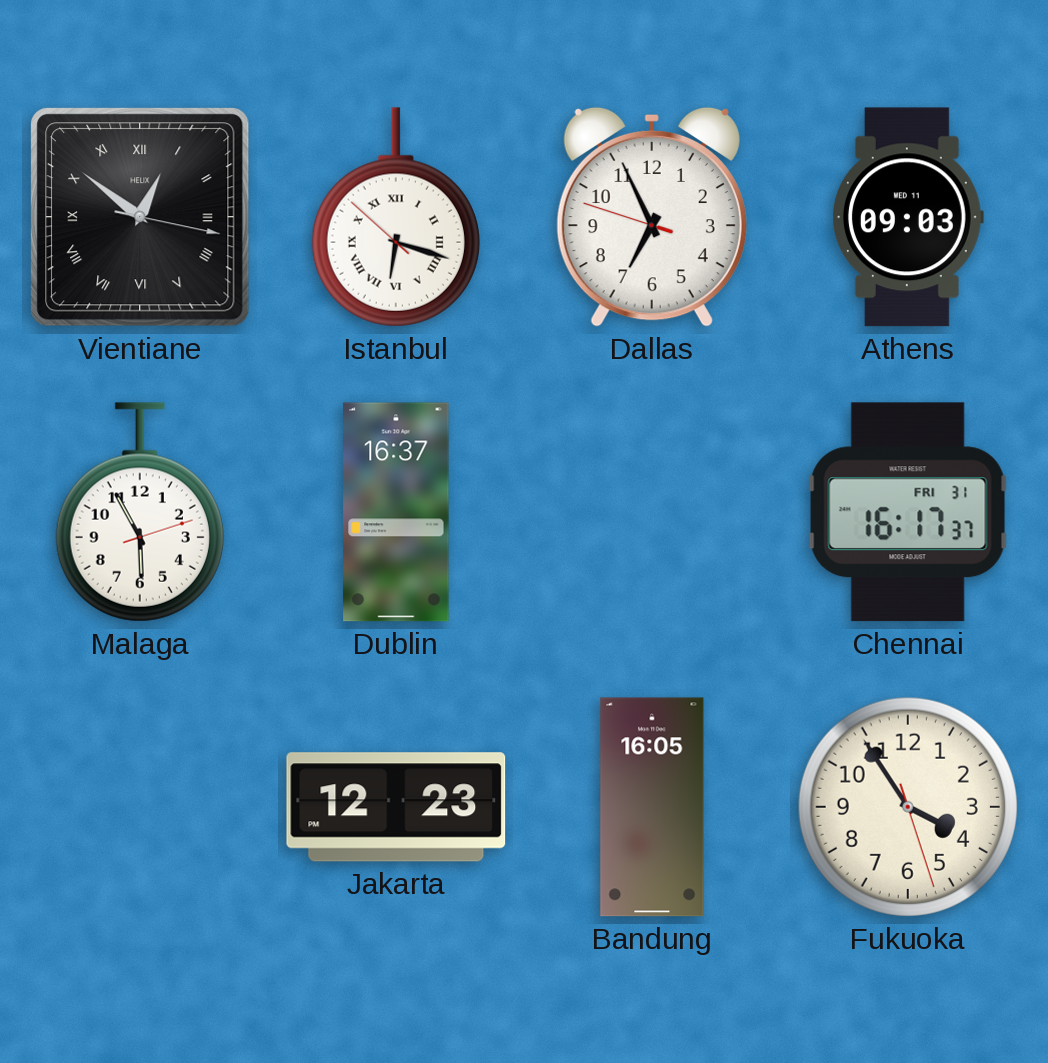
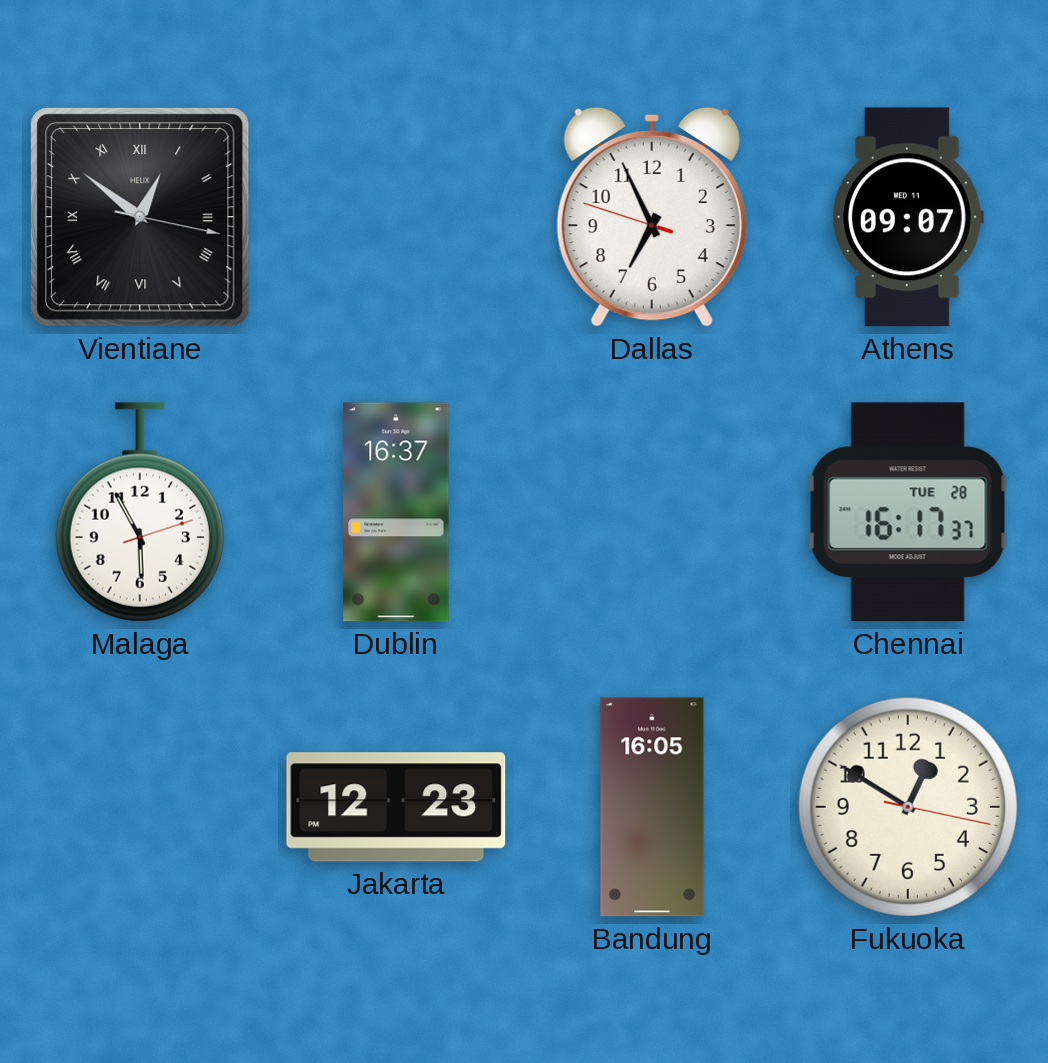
Istanbul: 6:17 -> none
Athens: 09:03 -> 09:07
Chennai date: FRI 31 -> TUE 28
Fukuoka: 3:54 -> 12:50
